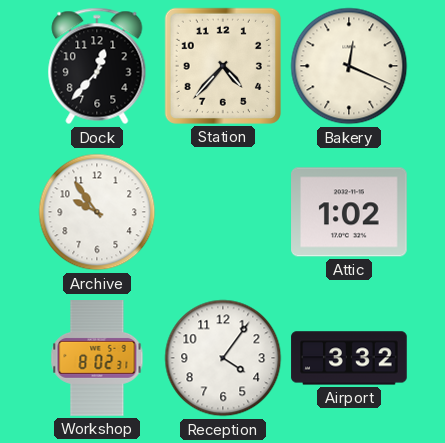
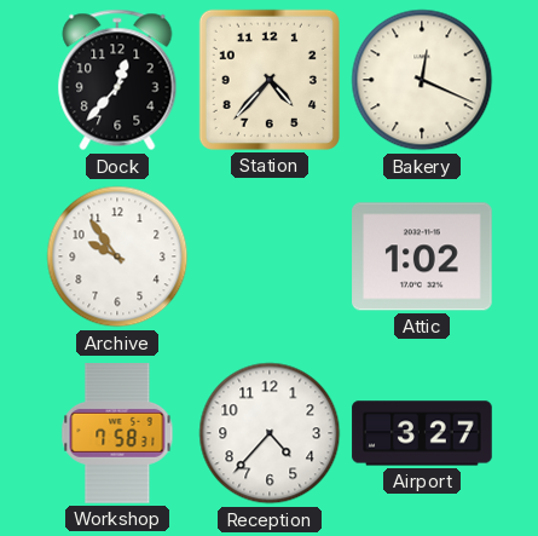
Workshop: 8:02 -> 7:58
Reception: 4:06 -> 4:37
Airport: 3:32 -> 3:27
